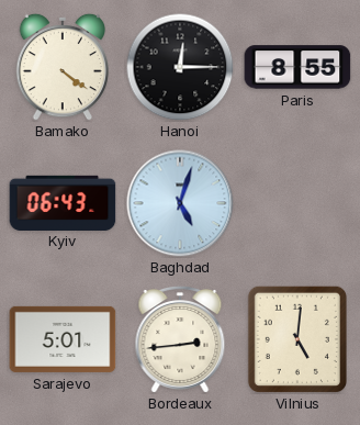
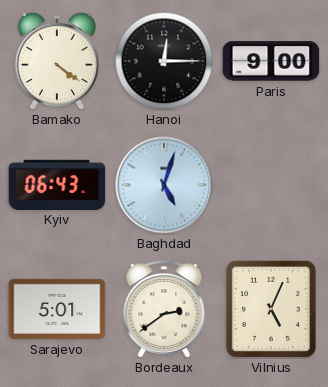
Paris: 8:55 -> 9:00
Bordeaux: 2:44 -> 2:39
Vilnius: 5:01 -> 5:04
